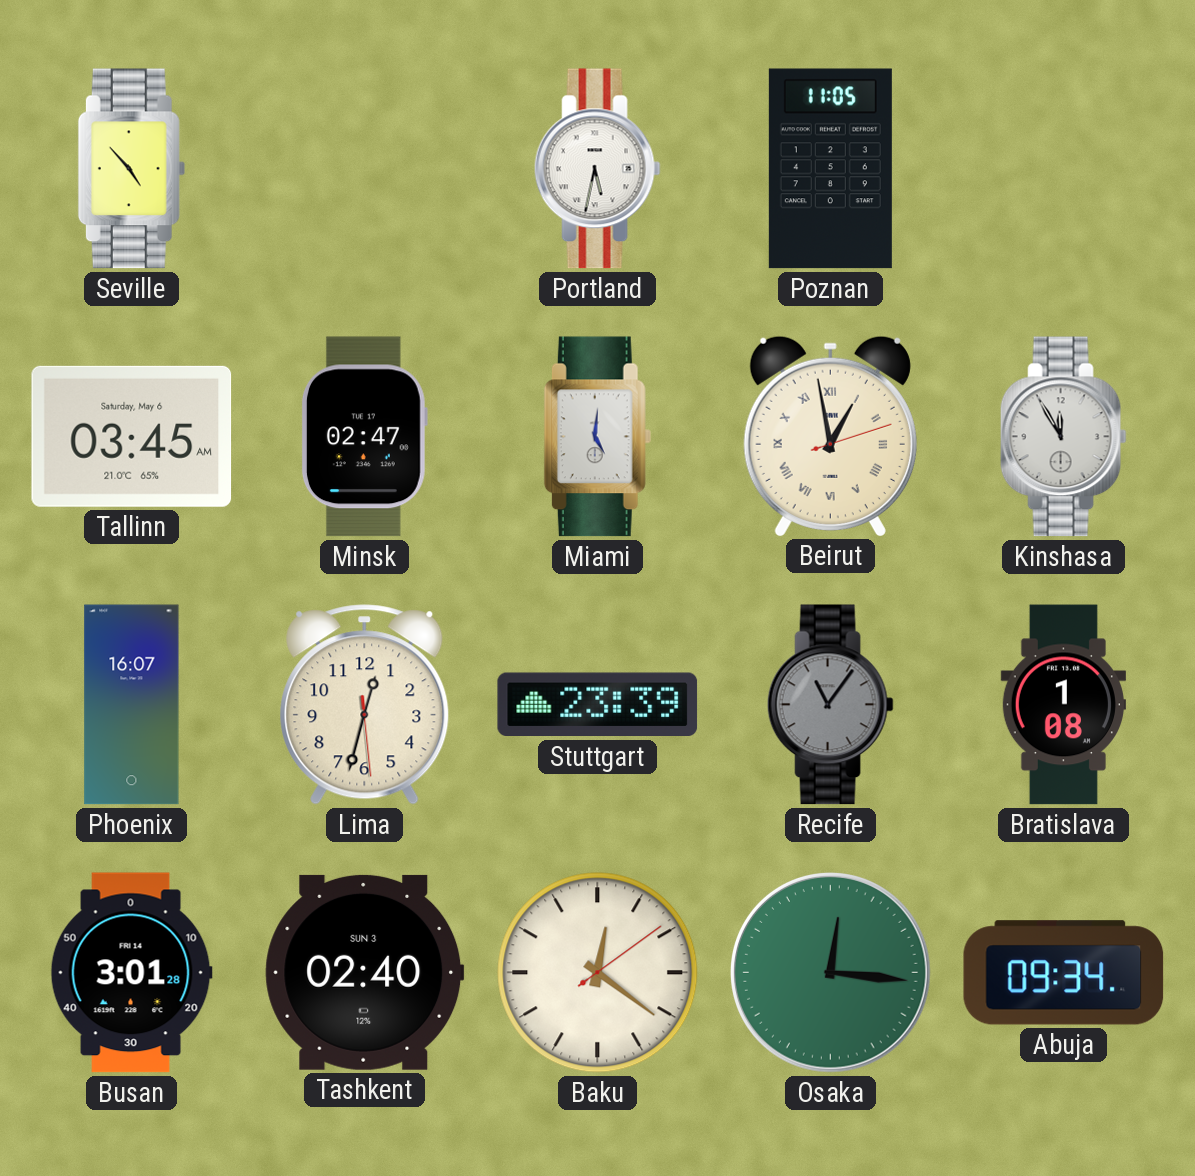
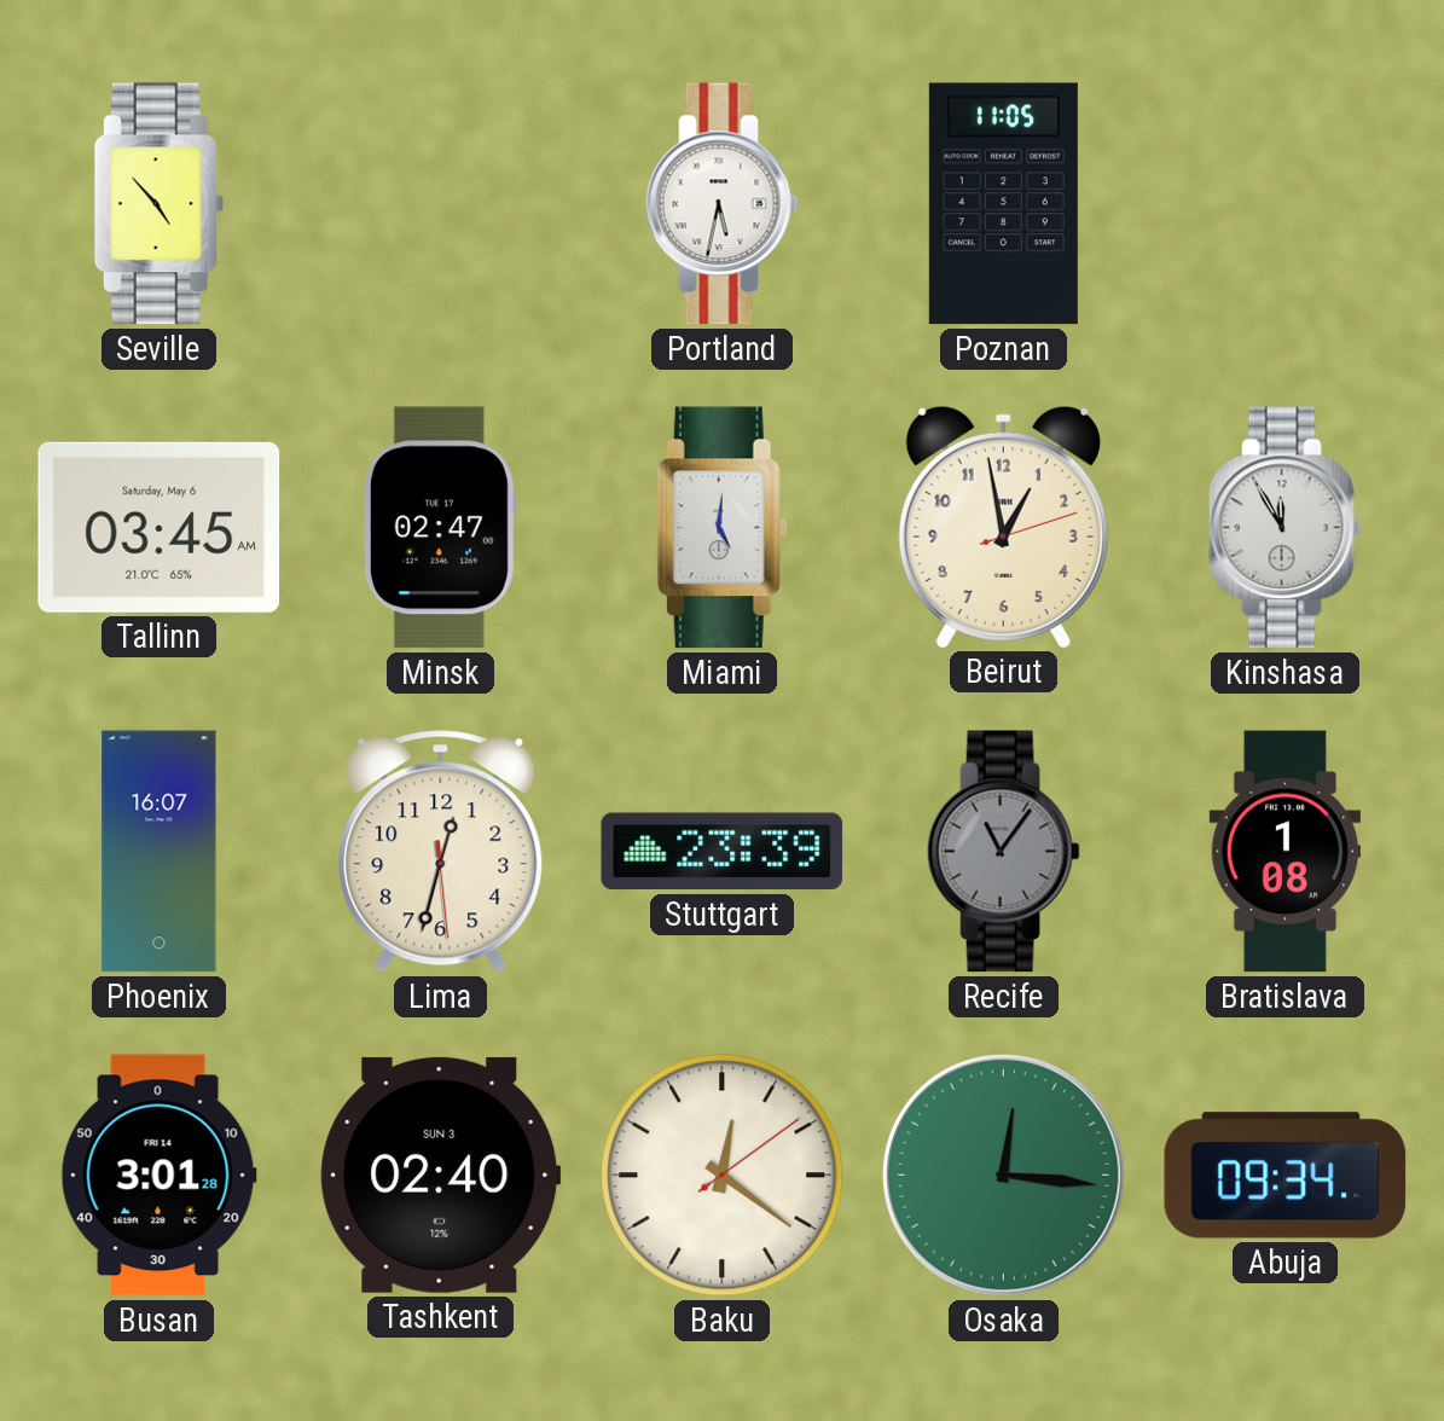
Beirut numerals: Roman -> Arabic
